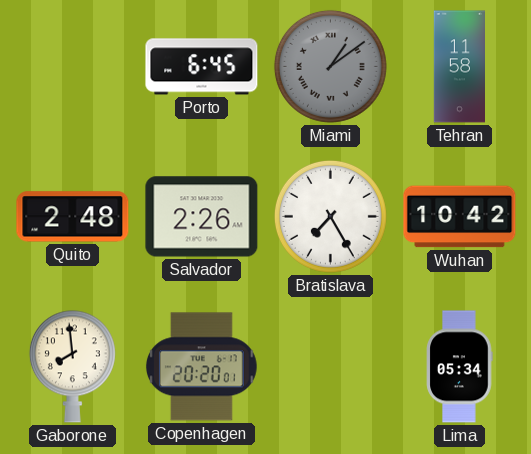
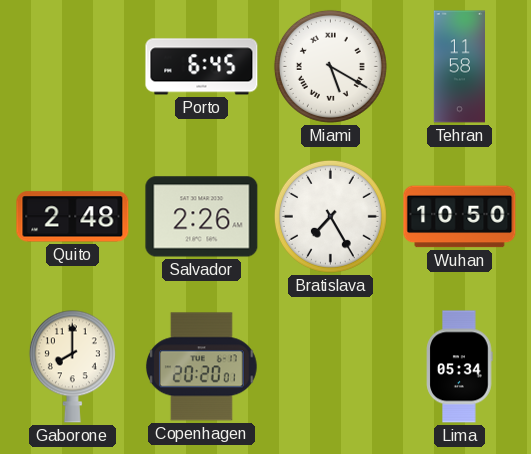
Miami: 1:09 -> 5:20
Miami dial: grey -> white
Wuhan: 10:42 -> 10:50
Gaborone: 7:59 -> 8:00
